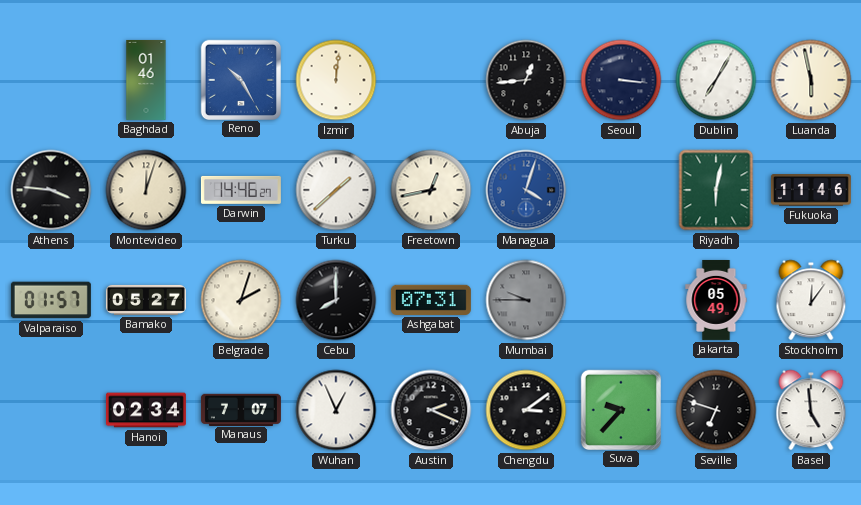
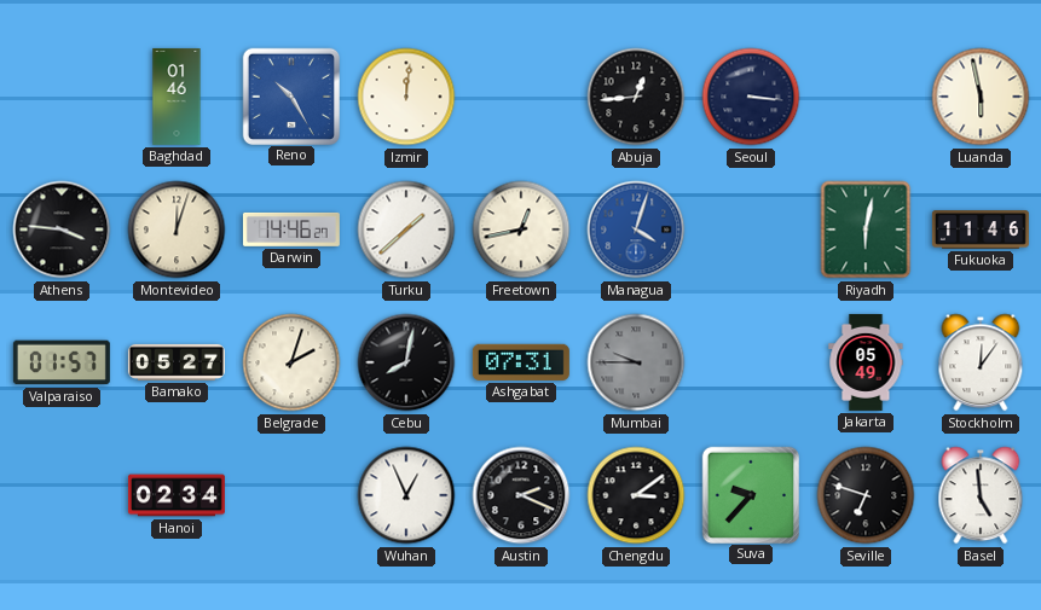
Dublin: 7:05 -> none
Cebu: 8:00 -> 8:02
Manaus: 7:07 -> none
